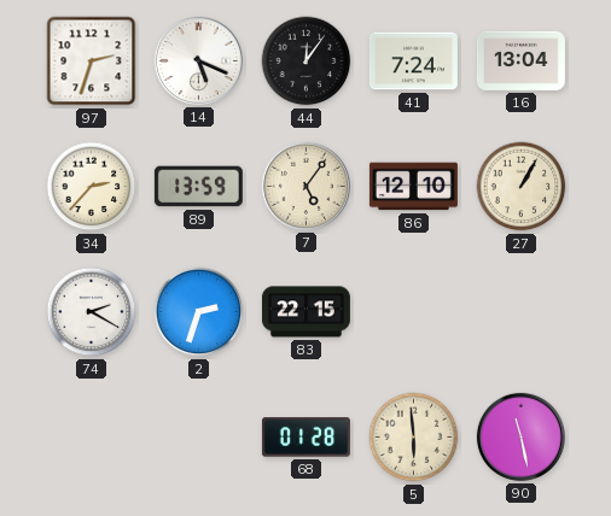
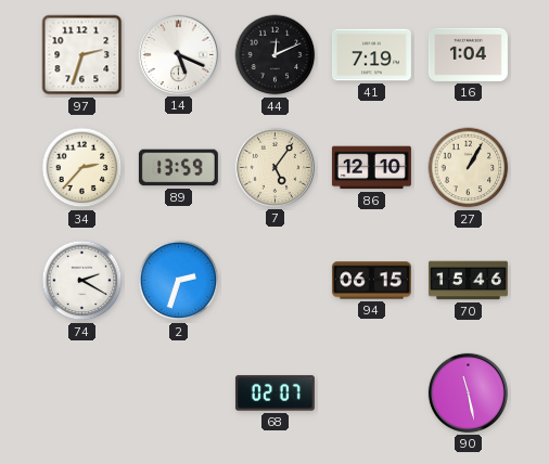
44: 12:06 -> 12:11
41: 7:24 -> 7:19
16: 13:04 -> 1:04
83: 22:15 -> none
94: none -> 06:15
70: none -> 15:46
68: 01:28 -> 02:07
5: 5:59 -> none
